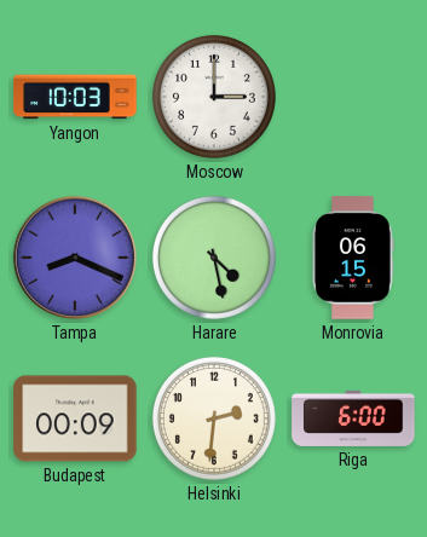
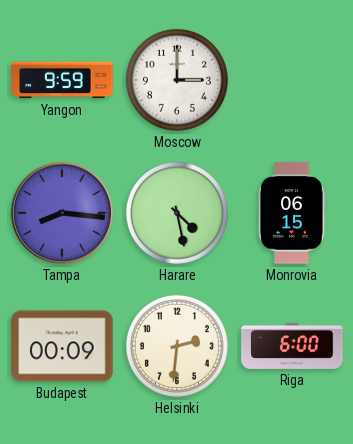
Yangon: 10:03 -> 9:59
Tampa: 8:19 -> 8:16
